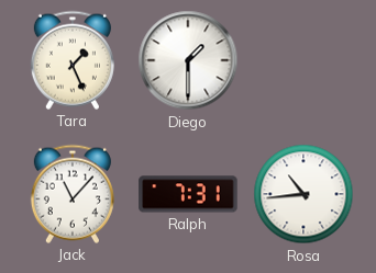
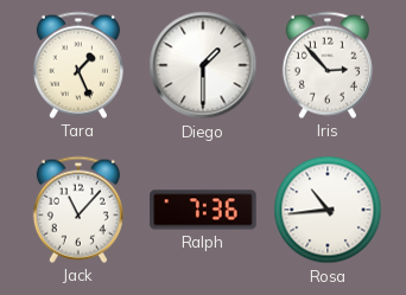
Iris: none -> 2:53
Ralph: 7:31 -> 7:36
